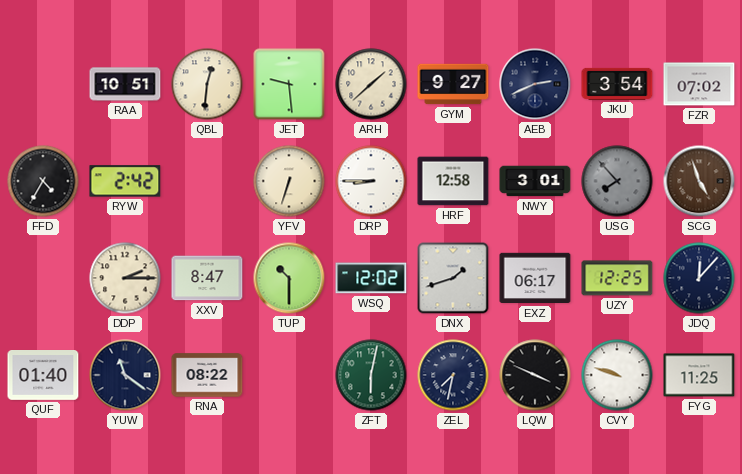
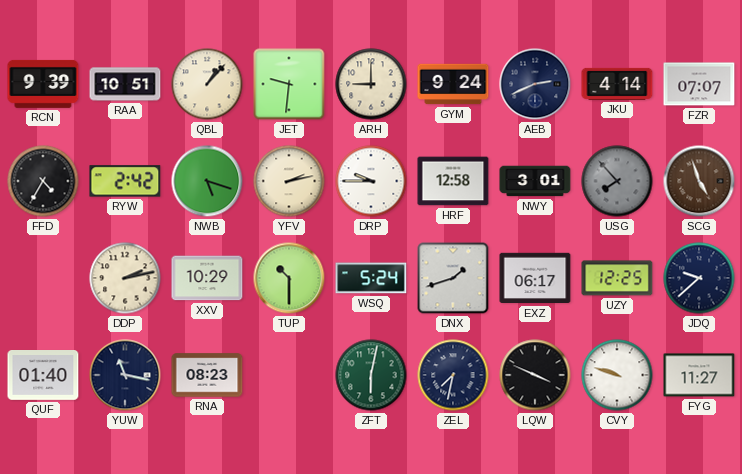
RCN: none -> 9:39
QBL: 12:31 -> 1:07
JET: 9:29 -> 9:31
ARH: 1:38 -> 9:00
GYM: 9:27 -> 9:24
JKU: 3:54 -> 4:14
FZR: 07:02 -> 07:07
NWB: none -> 5:18
YFV: 6:33 -> 2:13
DRP: 8:45 -> 9:45
DDP: 2:15 -> 2:13
XXV: 8:47 -> 10:29
WSQ: 12:02 -> 5:24
JDQ: 12:07 -> 9:38
YUW: 11:21 -> 11:17
RNA: 08:22 -> 08:23
FYG: 11:25 -> 11:27
